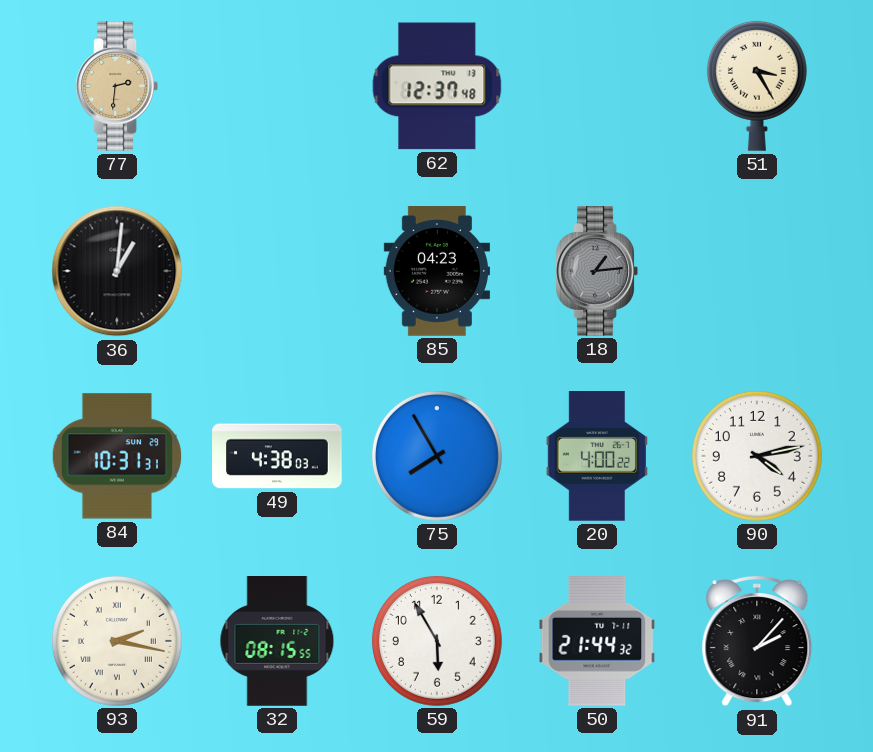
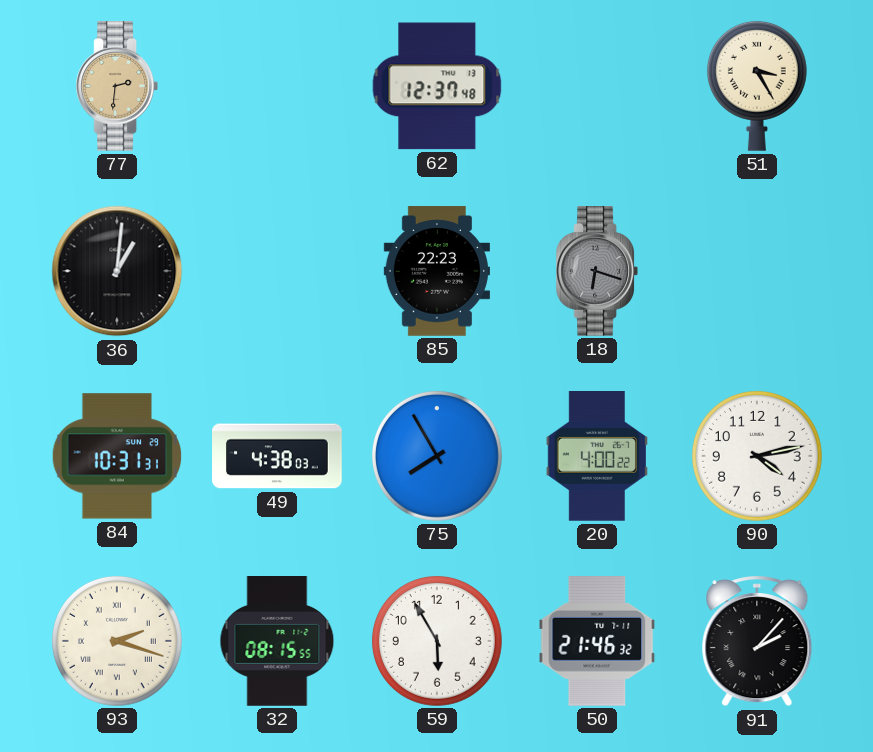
85: 04:23 -> 22:23
18: 1:14 -> 6:18
93: 2:17 -> 2:18
50: 21:44 -> 21:46
